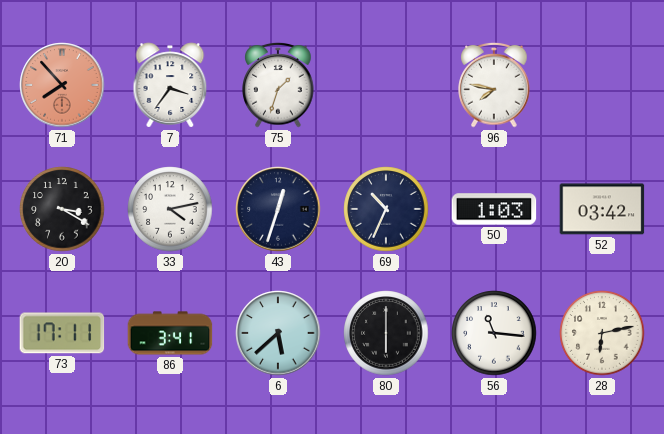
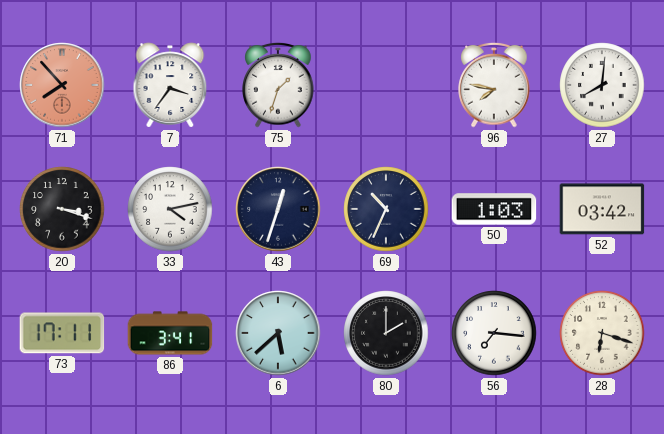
27: none -> 8:01
20: 3:20 -> 3:18
80: 6:00 -> 2:00
56: 11:16 -> 7:16
28: 6:13 -> 6:18
